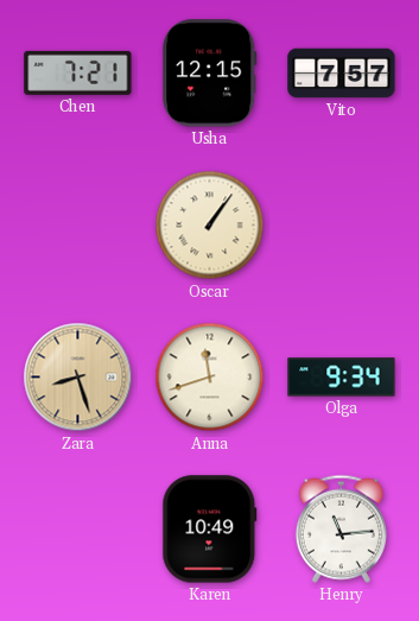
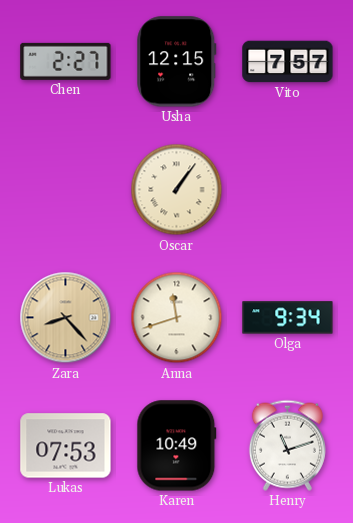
Chen: 7:21 -> 2:27
Zara: 8:27 -> 8:23
Lukas: none -> 07:53
Henry: 11:14 -> 11:12
